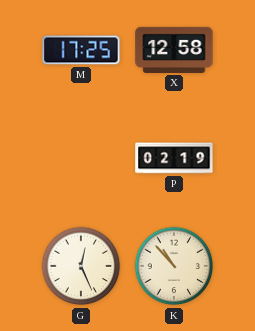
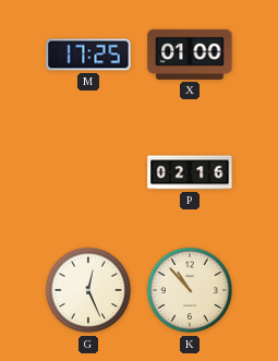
X: 12:58 -> 01:00
P: 02:19 -> 02:16
